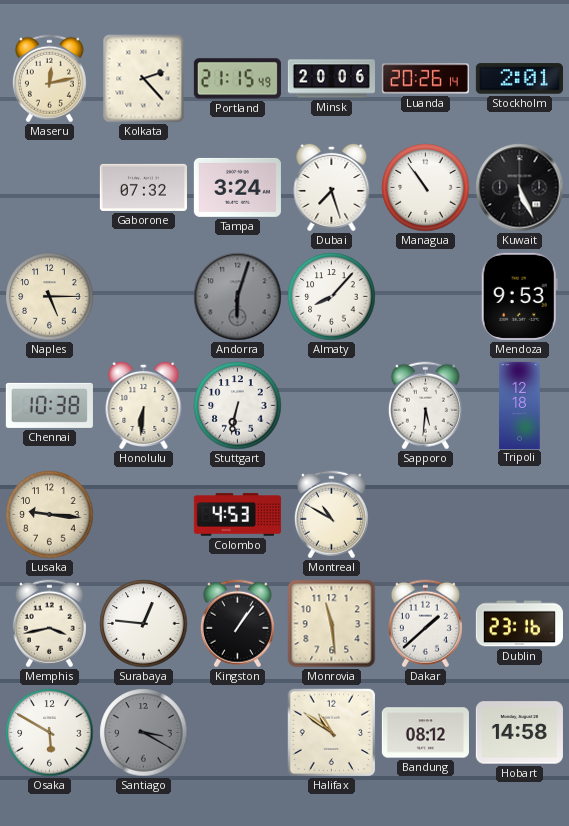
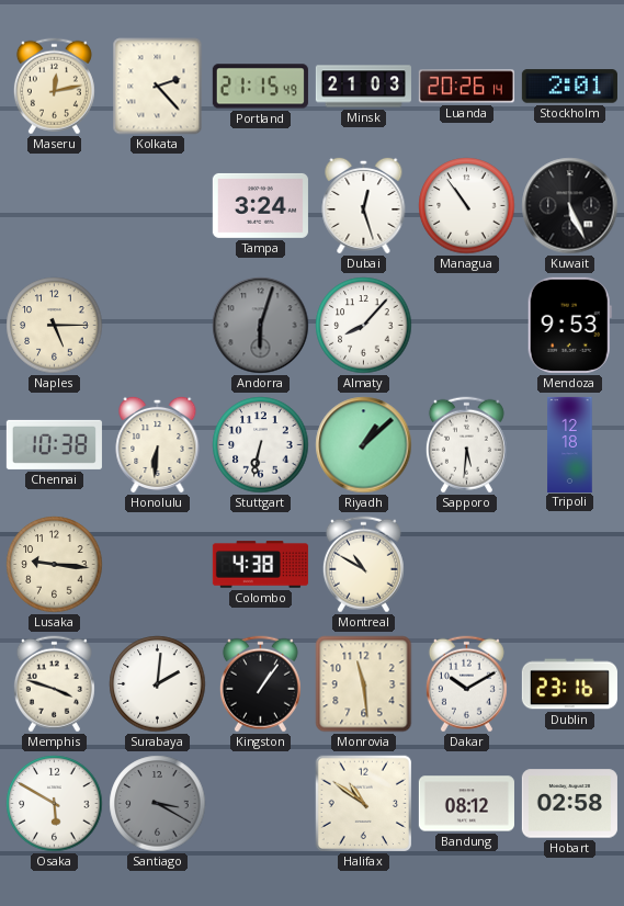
Minsk: 20:06 -> 21:03
Gaborone: 07:32 -> none
Dubai: 7:27 -> 12:27
Riyadh: none -> 1:08
Colombo: 4:53 -> 4:38
Memphis: 3:43 -> 3:48
Surabaya: 12:46 -> 2:01
Dakar: 1:38 -> 10:10
Hobart: 14:58 -> 02:58
